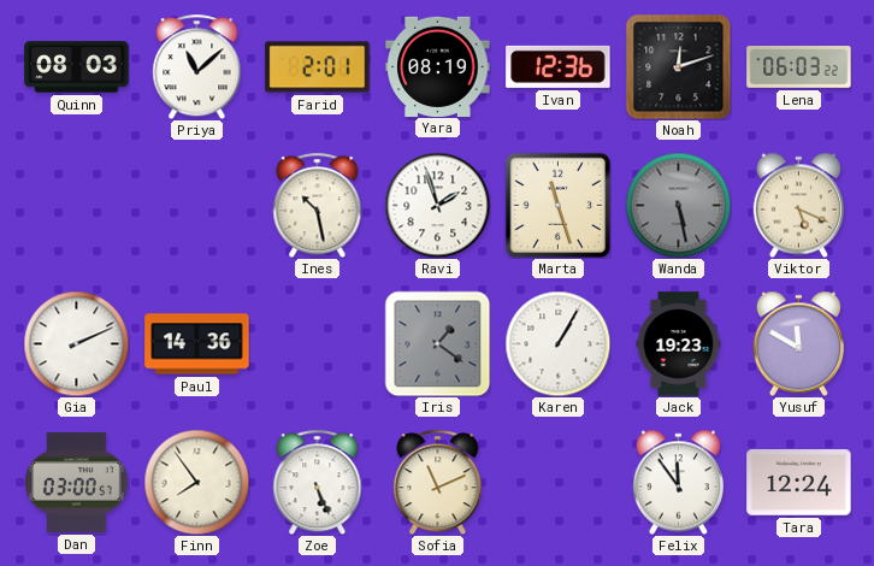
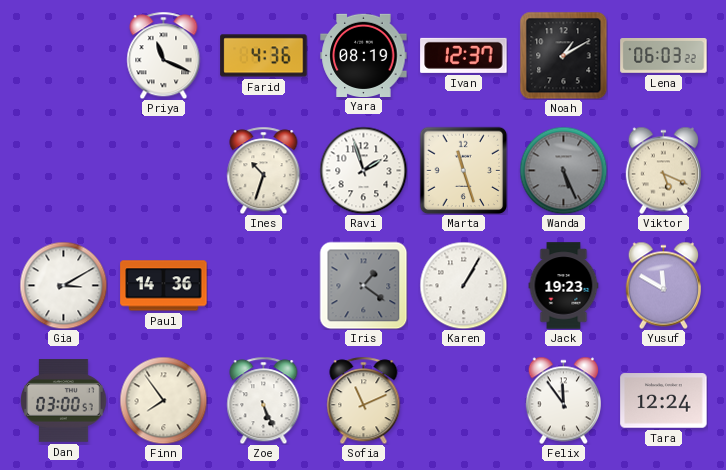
Quinn: 08:03 -> none
Priya: 11:08 -> 11:19
Farid: 2:01 -> 4:36
Ivan: 12:36 -> 12:37
Noah: 12:12 -> 1:10
Ines: 10:28 -> 10:33
Wanda: 5:28 -> 5:26
Gia: 2:11 -> 3:10
